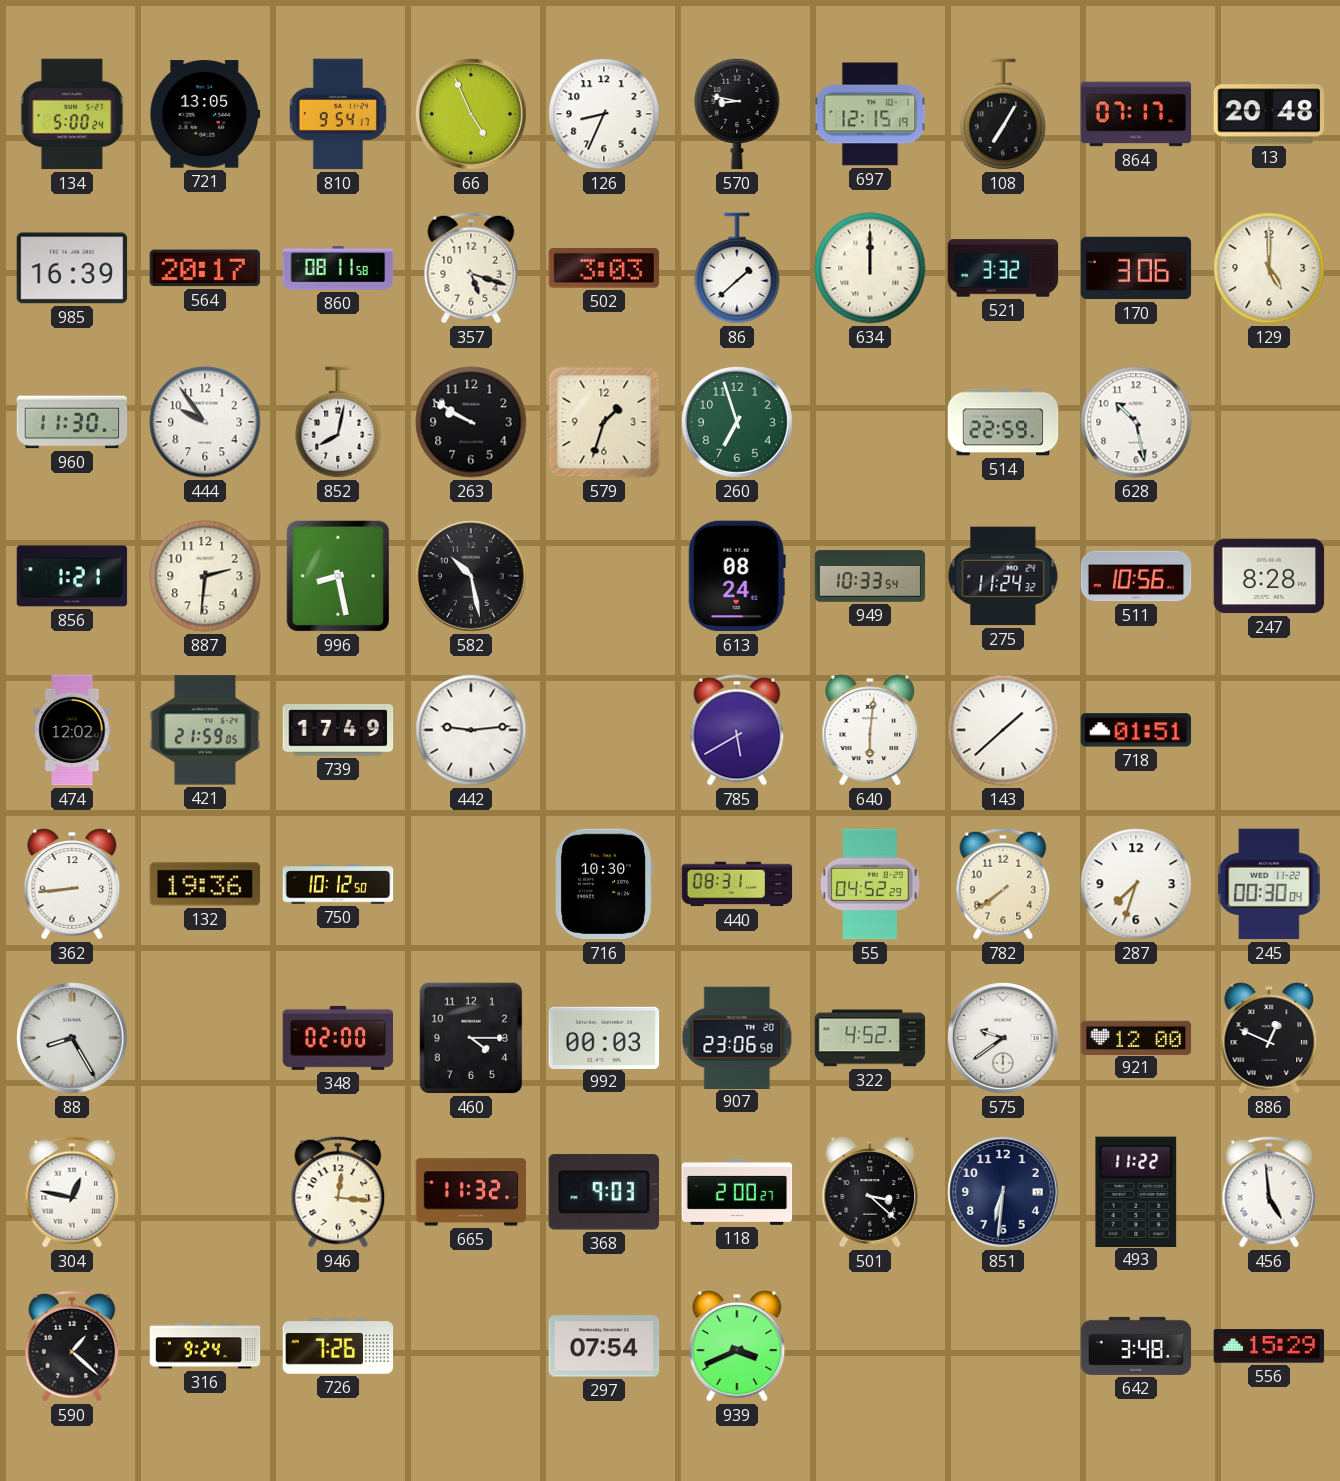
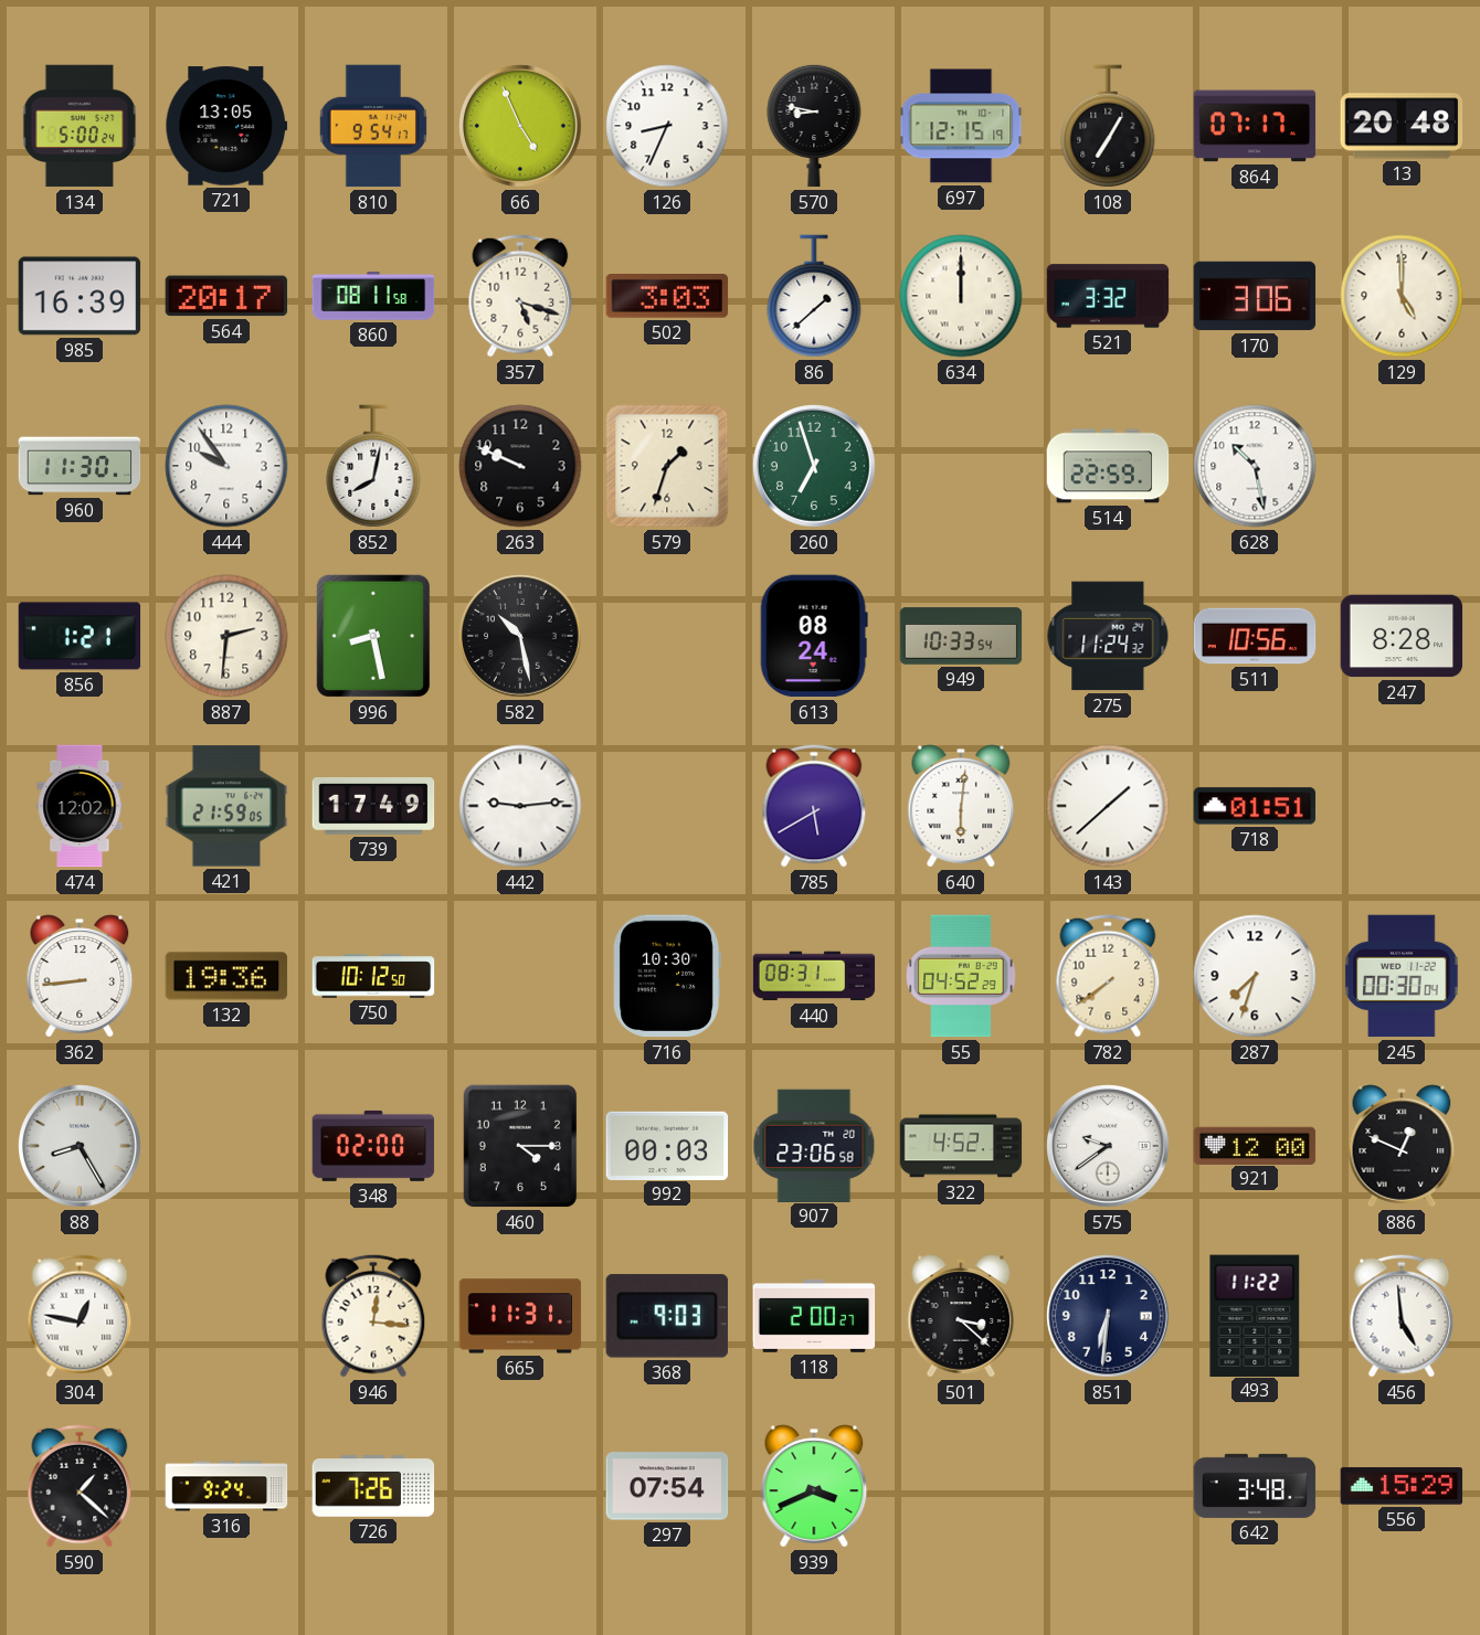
263: 9:50 -> 9:49
665: 11:32 -> 11:31
